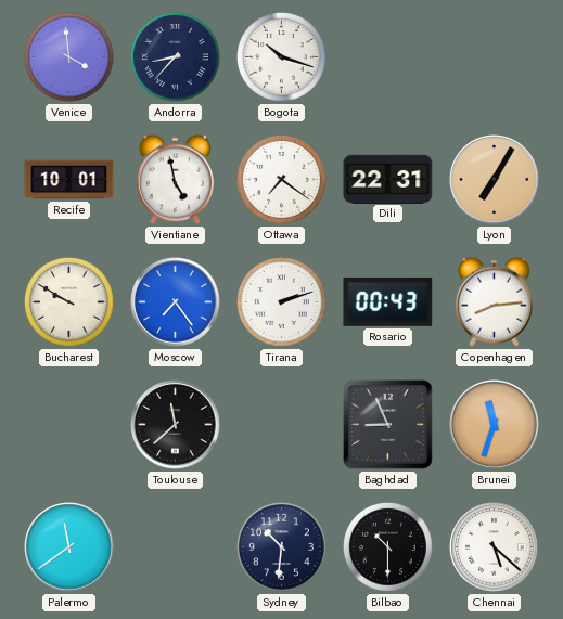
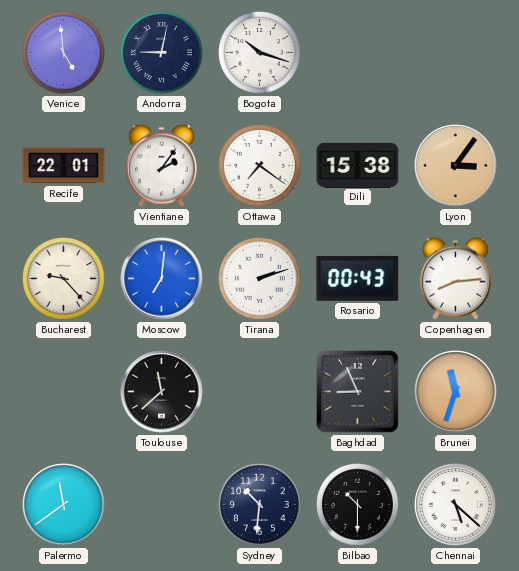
Venice: 3:59 -> 4:59
Andorra: 8:37 -> 9:02
Recife: 10:01 -> 22:01
Vientiane: 4:58 -> 2:06
Dili: 22:31 -> 15:38
Lyon: 7:05 -> 3:06
Bucharest: 9:50 -> 9:23
Moscow: 7:24 -> 7:01
